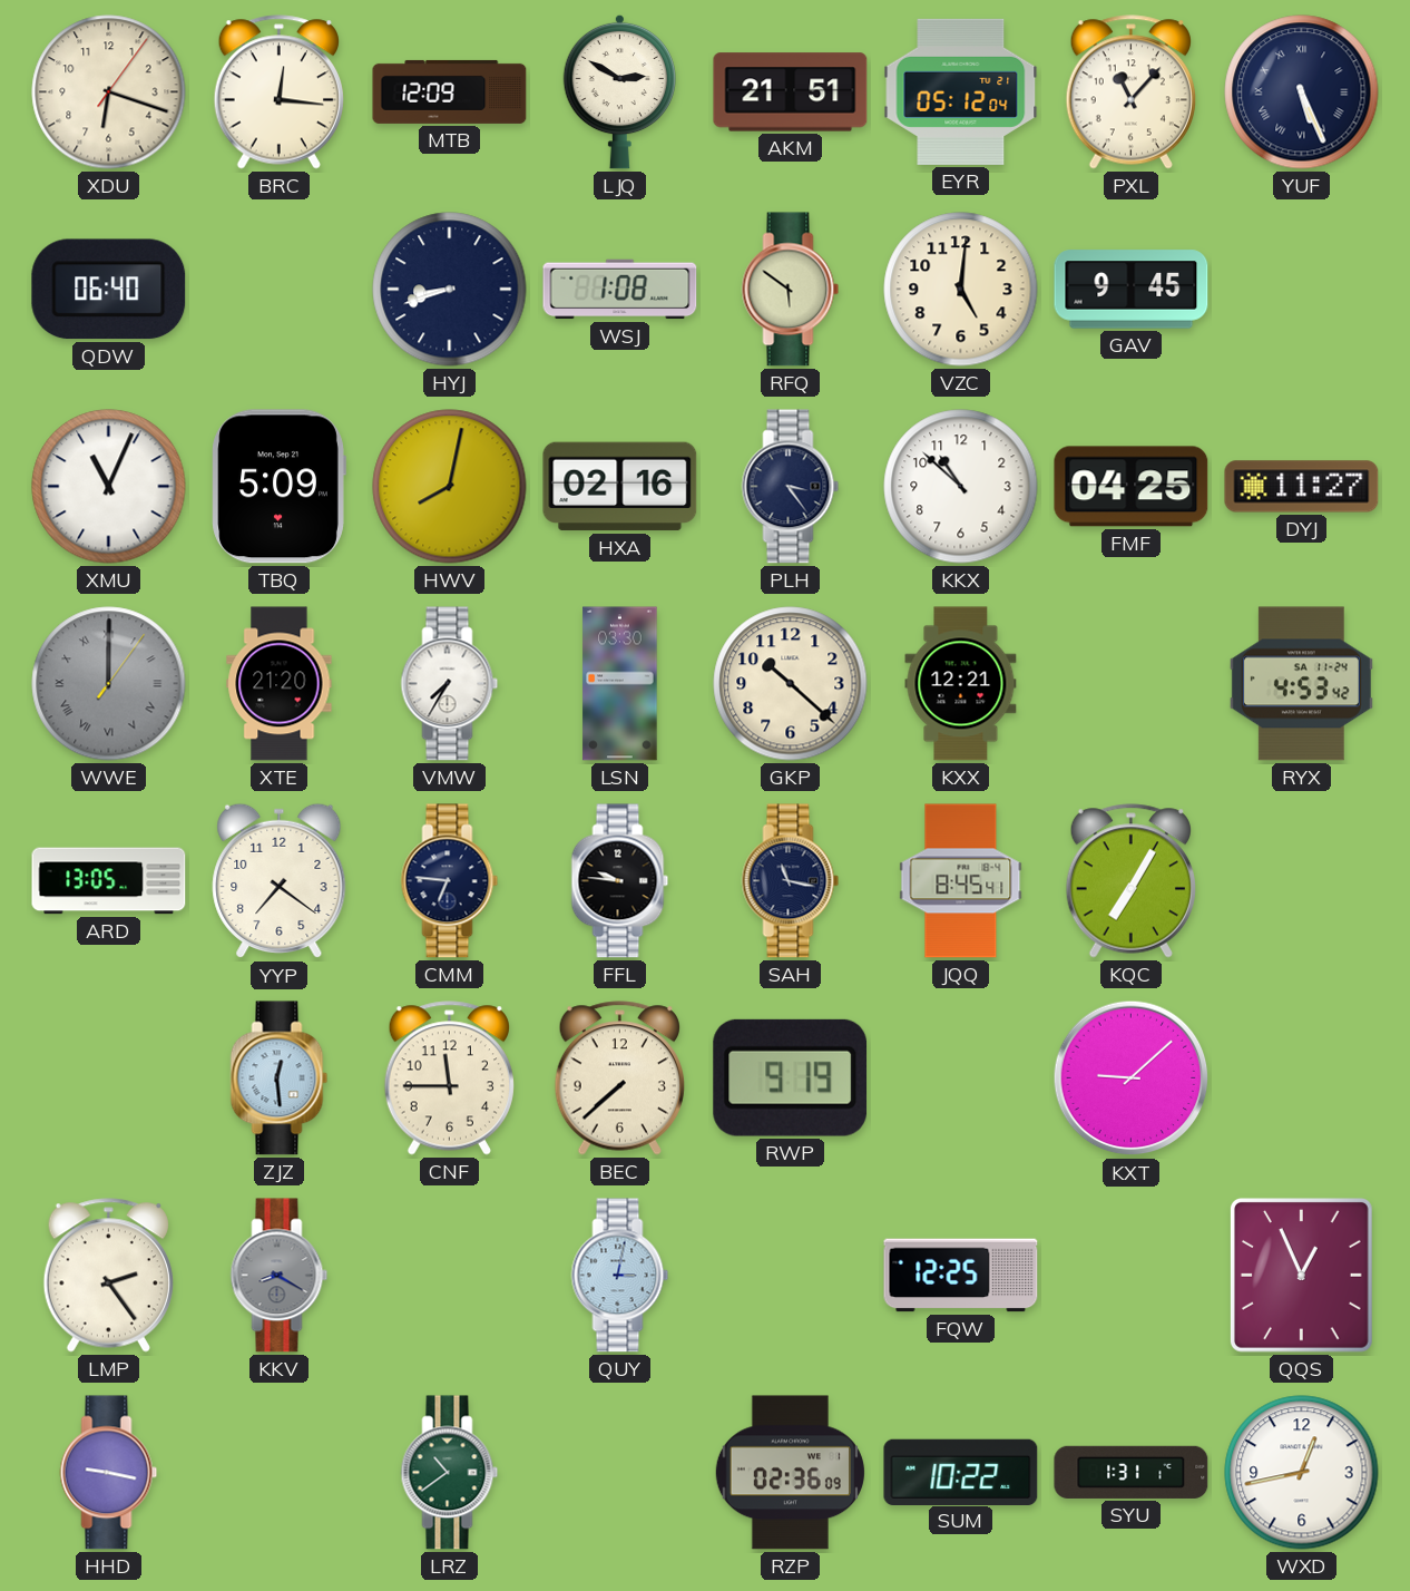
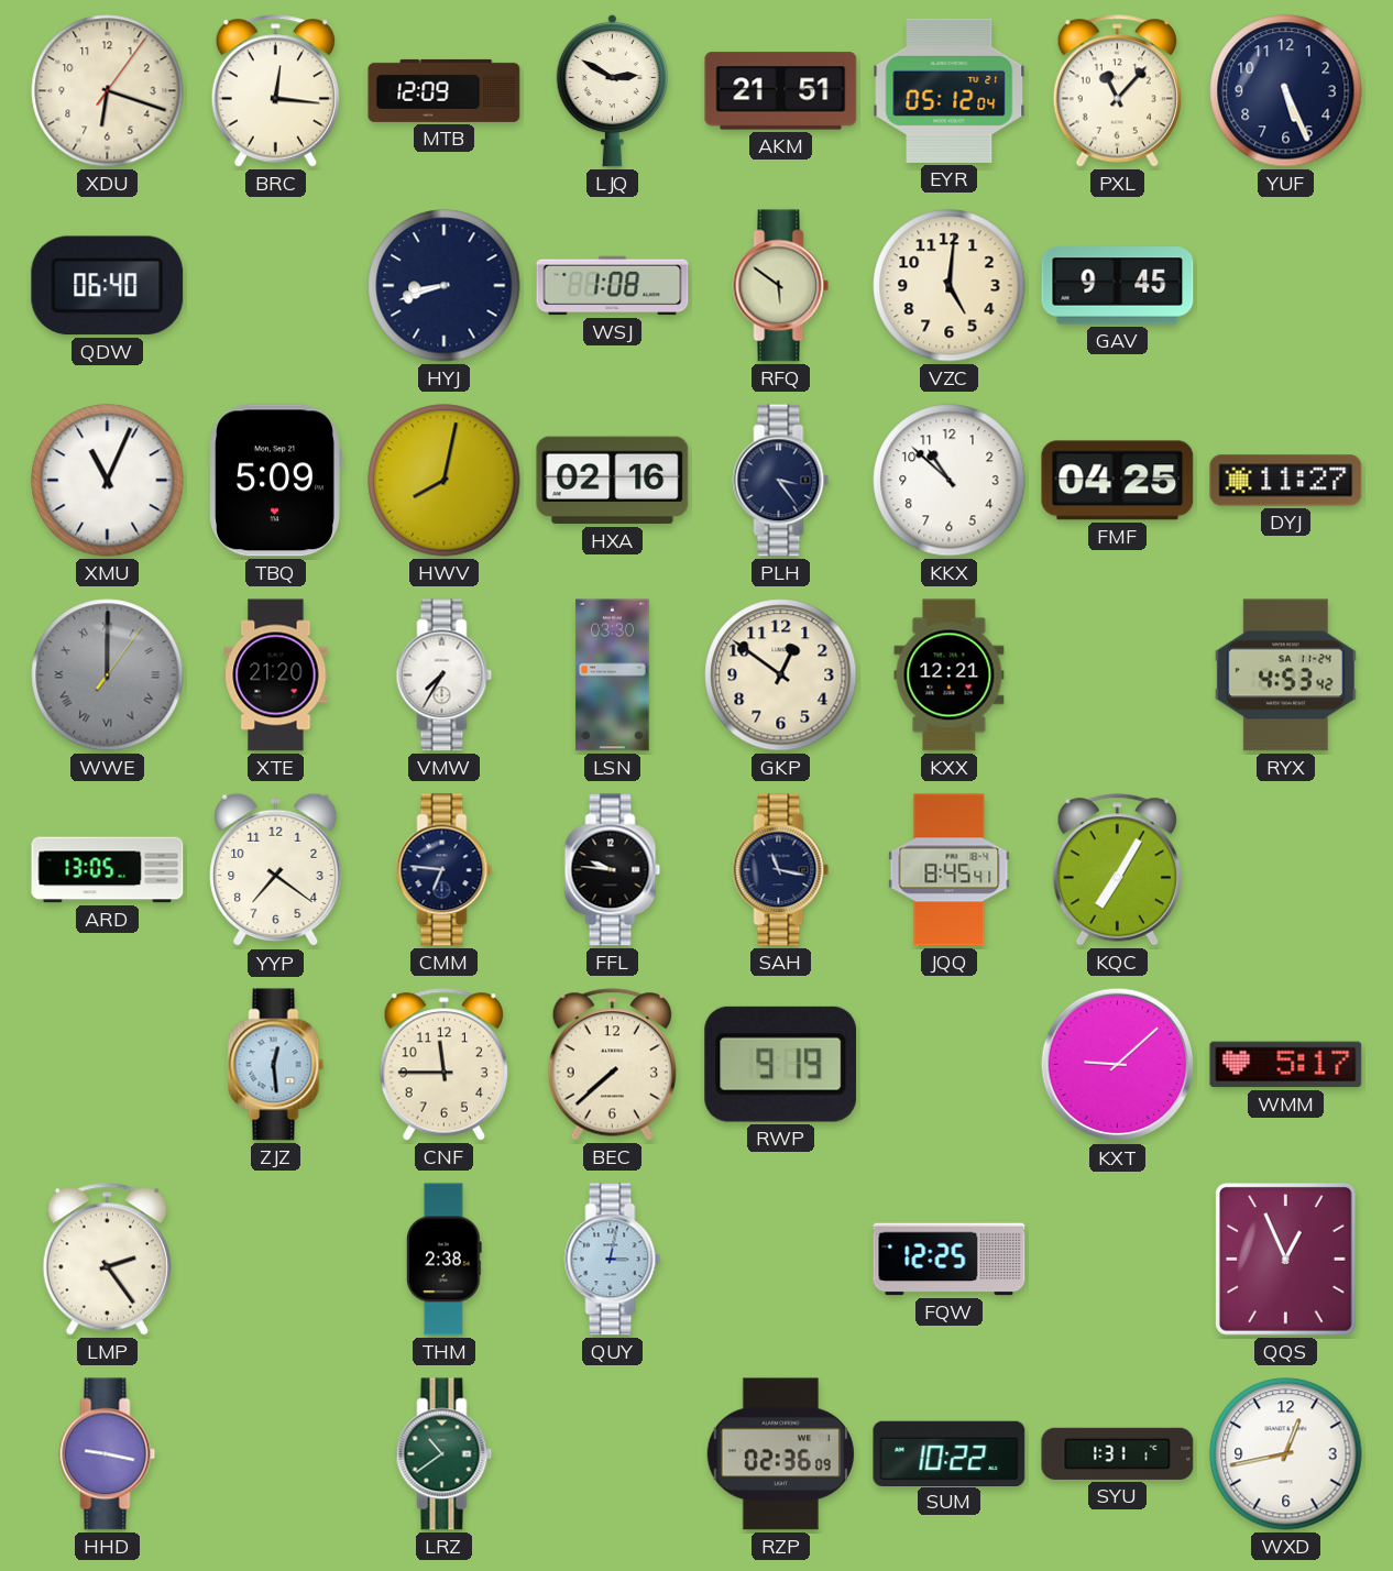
YUF numerals: Roman -> Arabic
GKP: 10:22 -> 12:51
WMM: none -> 5:17
KKV: 8:20 -> none
THM: none -> 2:38
